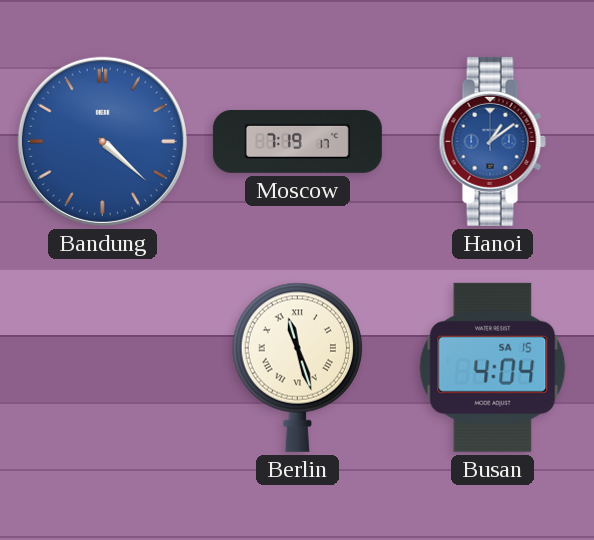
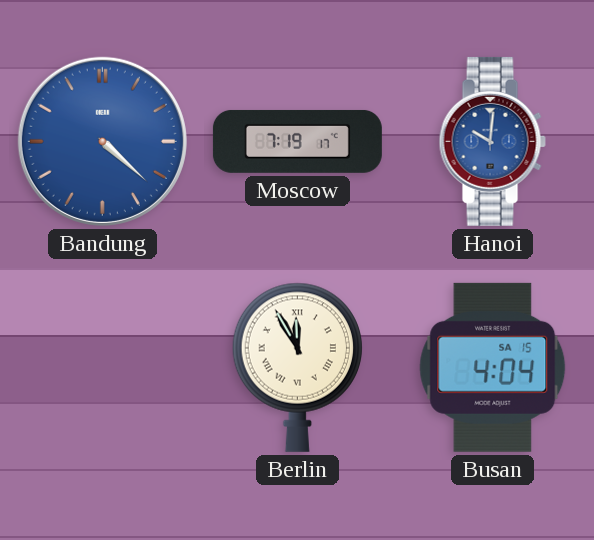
Hanoi: 1:09 -> 10:01
Berlin: 11:27 -> 11:55
